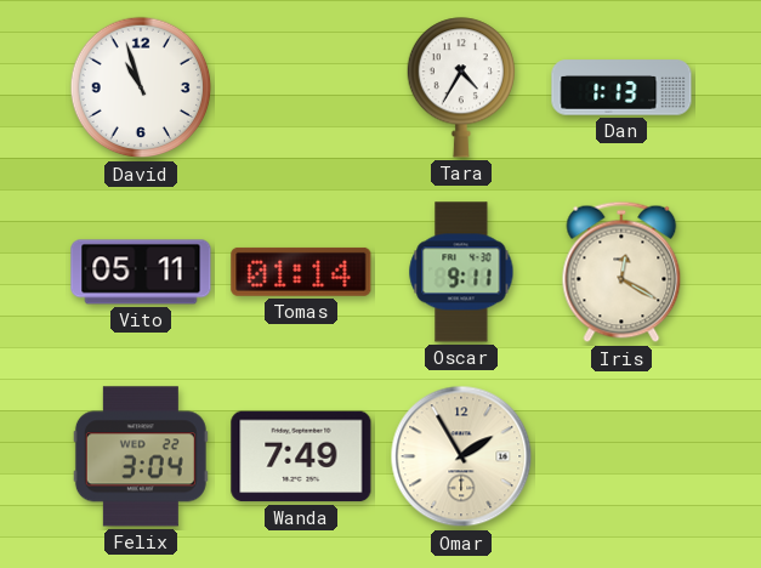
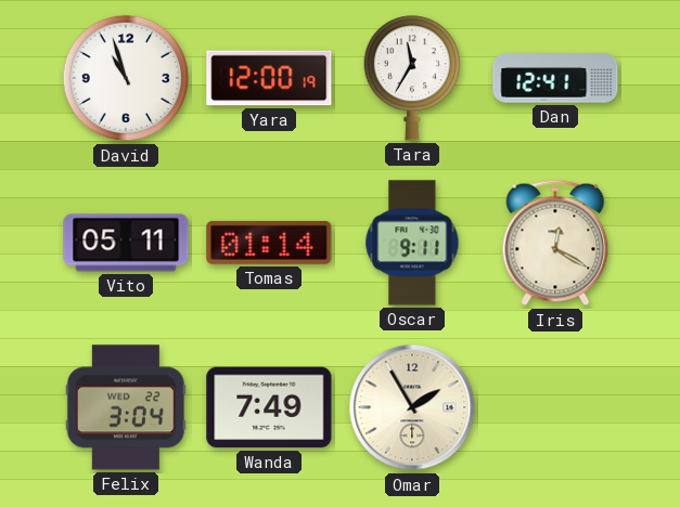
Yara: none -> 12:00
Tara: 4:35 -> 11:35
Dan: 1:13 -> 12:41
